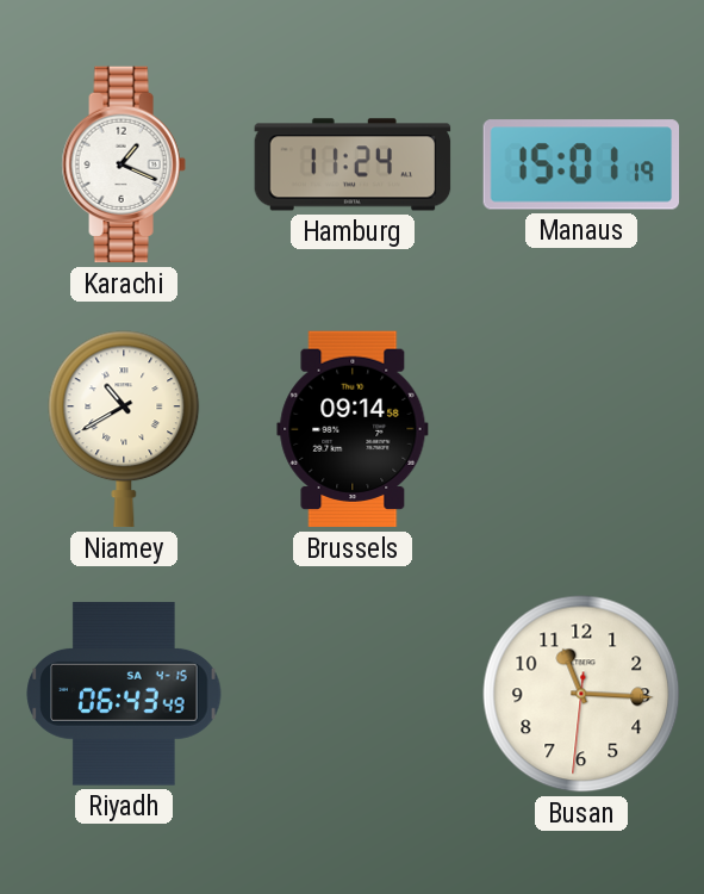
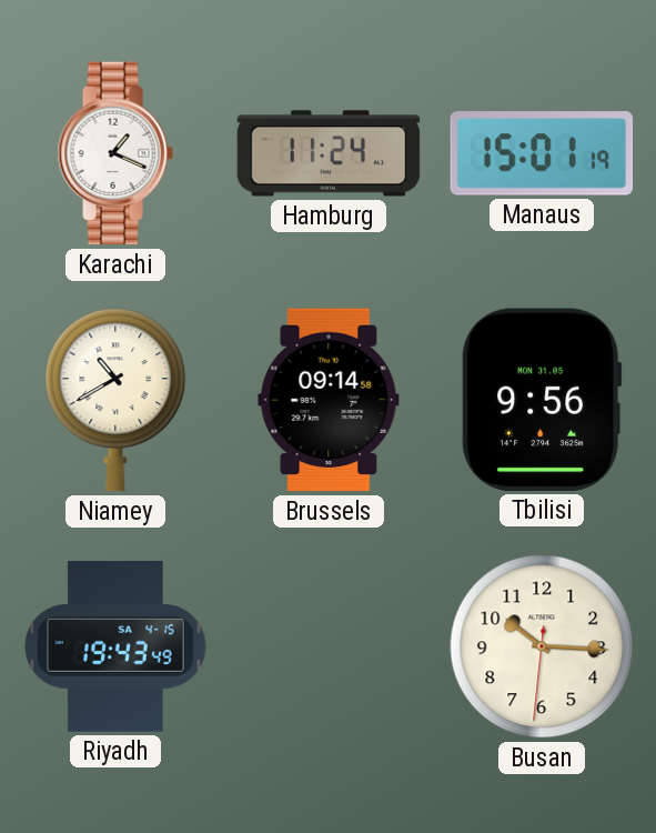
Tbilisi: none -> 9:56
Riyadh: 06:43 -> 19:43
Busan: 11:15 -> 10:15
